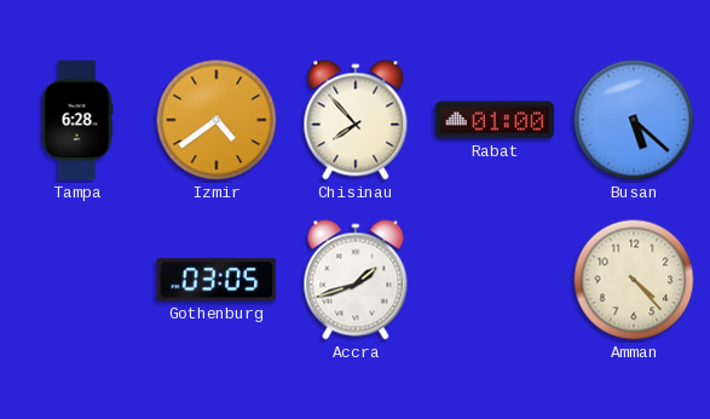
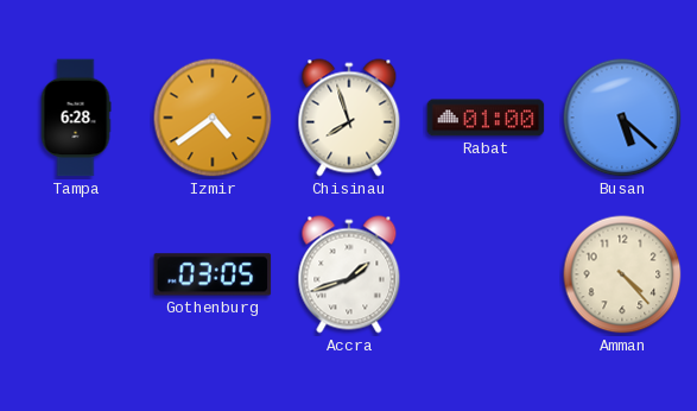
Chisinau: 7:53 -> 7:57
